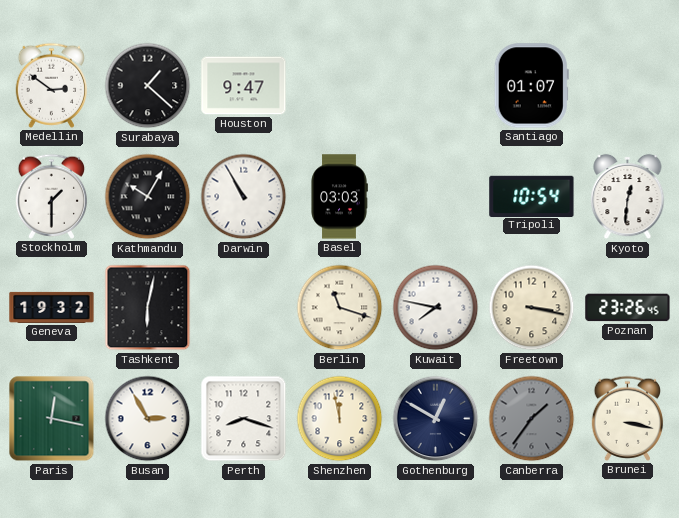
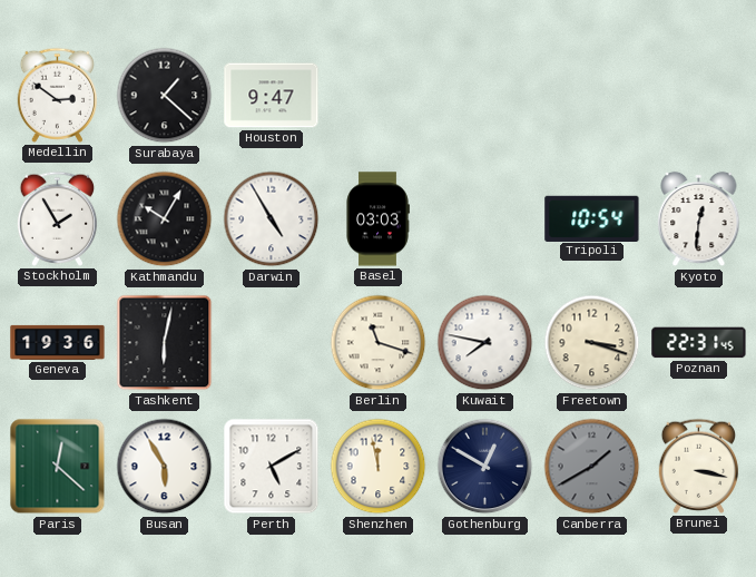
Santiago: 01:07 -> none
Stockholm: 1:30 -> 1:55
Darwin: 10:55 -> 4:55
Geneva: 19:32 -> 19:36
Freetown: 3:17 -> 3:18
Poznan: 23:26 -> 22:31
Paris: 12:17 -> 12:22
Busan: 2:55 -> 5:55
Perth: 8:18 -> 5:10
Canberra: 1:36 -> 1:40
